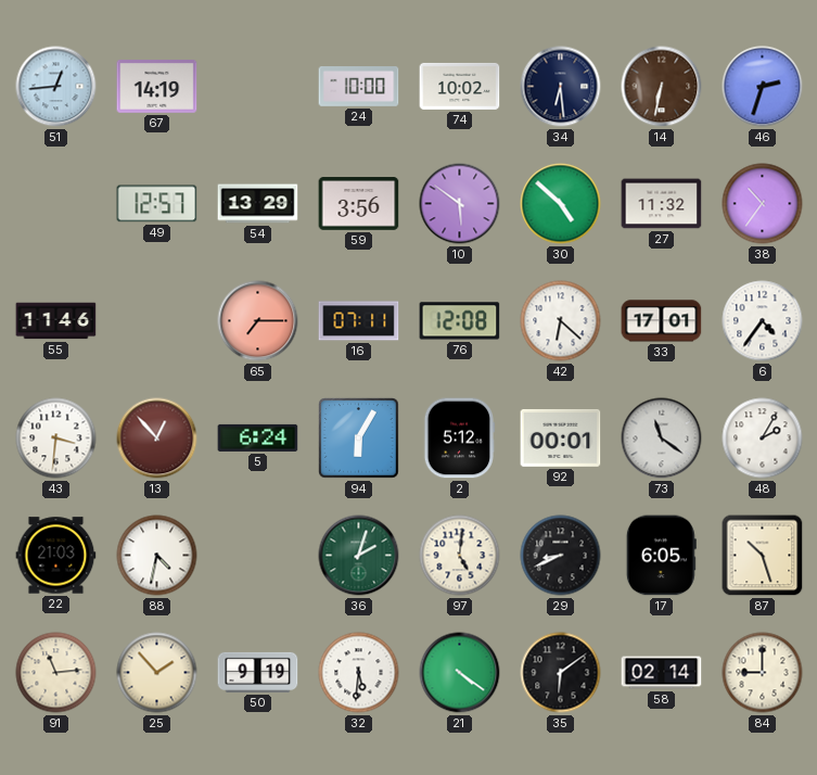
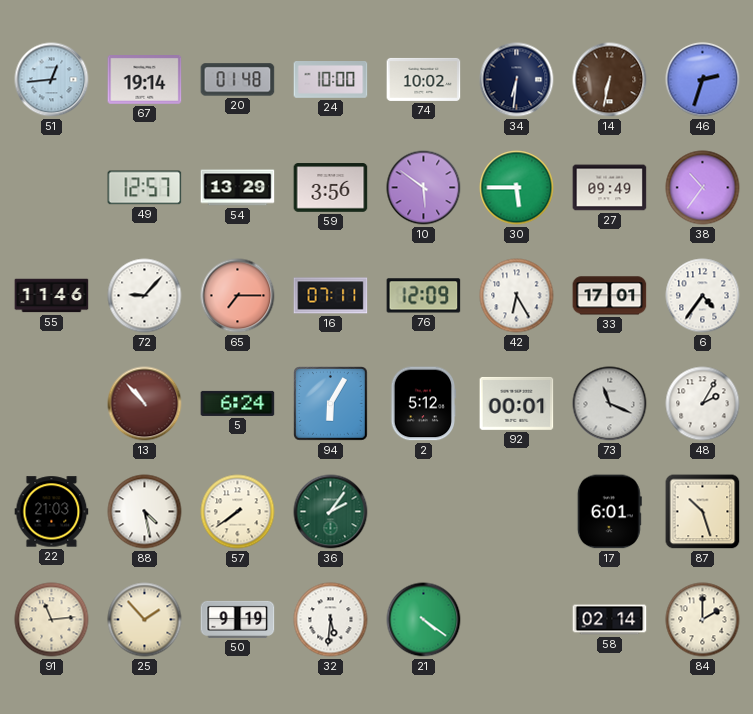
67: 14:19 -> 19:14
20: none -> 01:48
34: 6:29 -> 6:31
30: 4:52 -> 5:45
27: 11:32 -> 09:49
72: none -> 9:07
76: 12:08 -> 12:09
42: 6:22 -> 6:25
43: 3:31 -> none
13: 12:53 -> 10:53
73: 11:21 -> 11:19
88: 4:32 -> 4:28
57: none -> 7:39
36: 2:03 -> 2:06
97: 5:01 -> none
29: 8:41 -> none
17: 6:05 -> 6:01
35: 6:09 -> none
84: 9:00 -> 2:00
